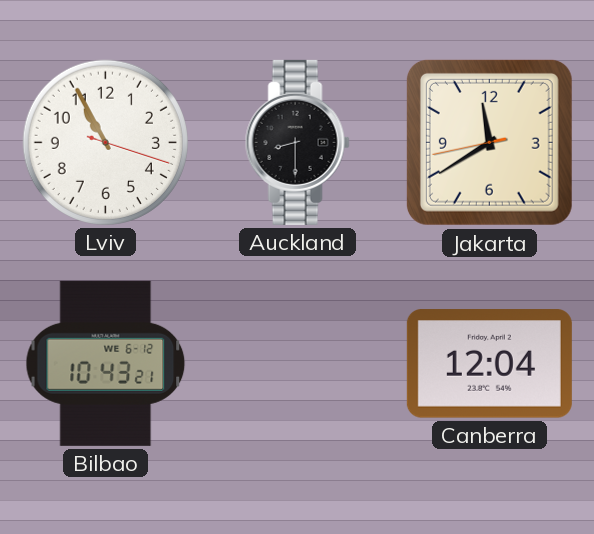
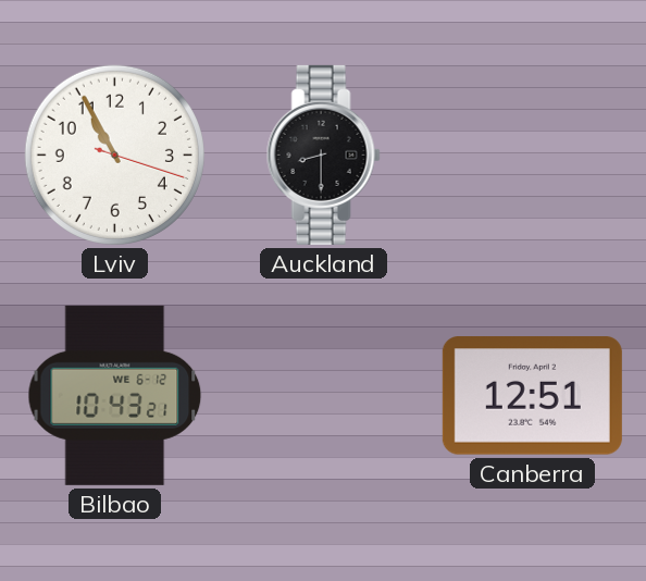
Jakarta: 11:39 -> none
Canberra: 12:04 -> 12:51
